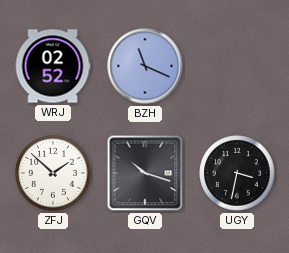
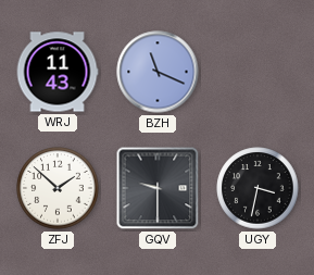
WRJ: 02:52 -> 11:43
GQV: 10:18 -> 9:30
